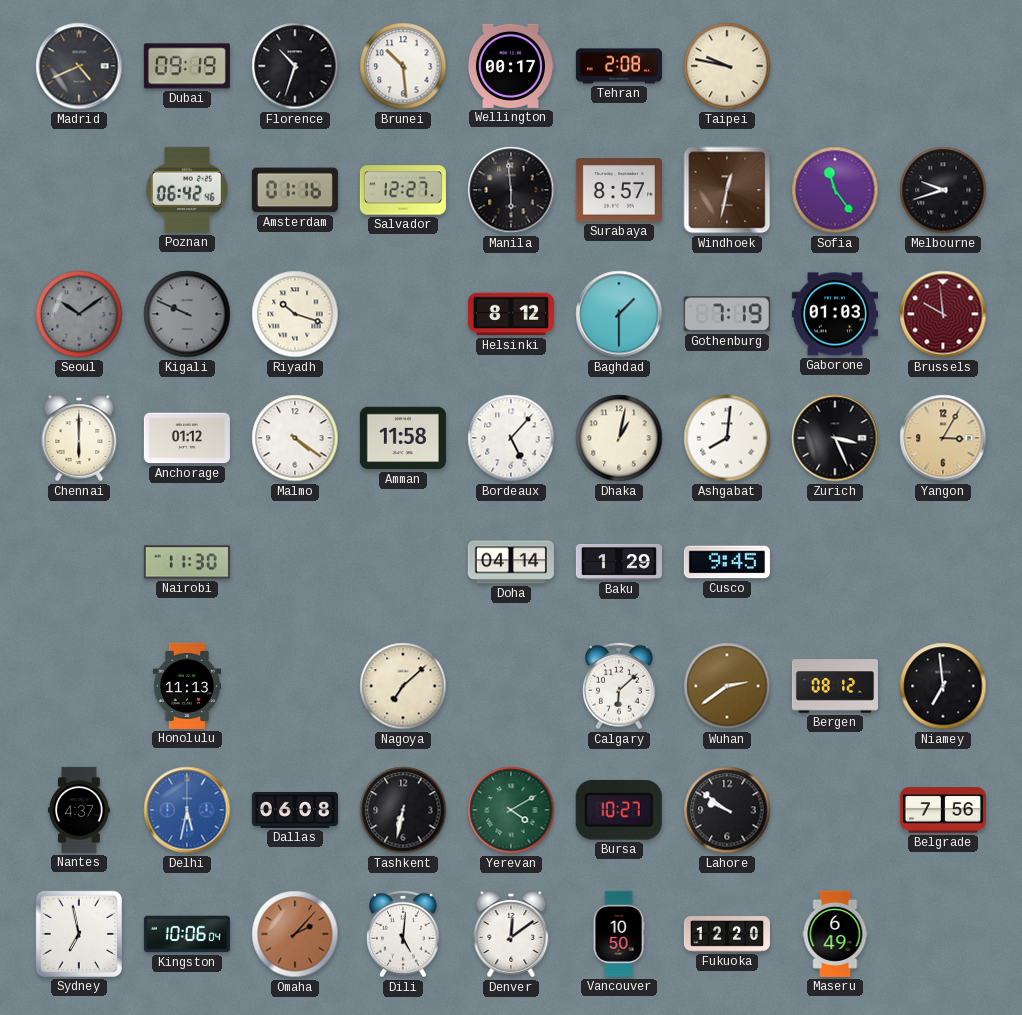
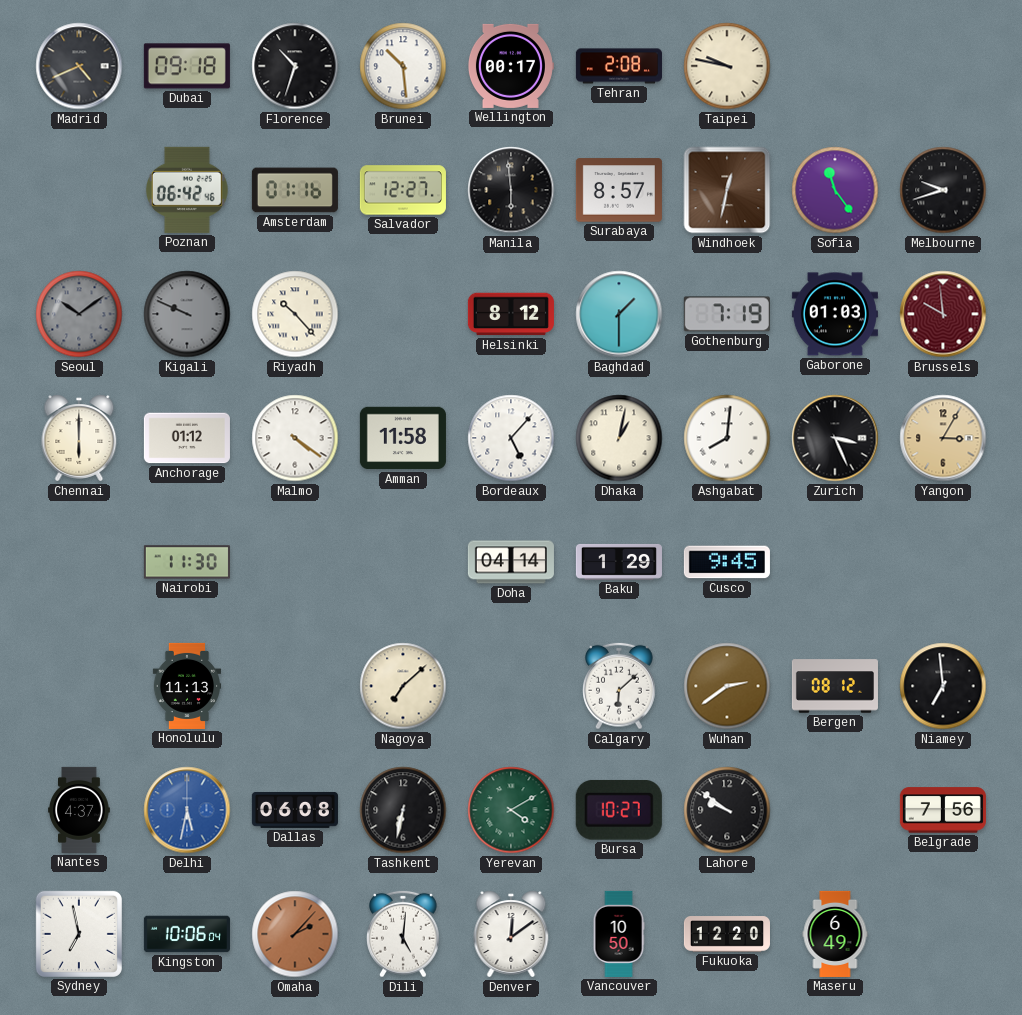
Dubai: 09:19 -> 09:18
Riyadh: 10:18 -> 10:23
